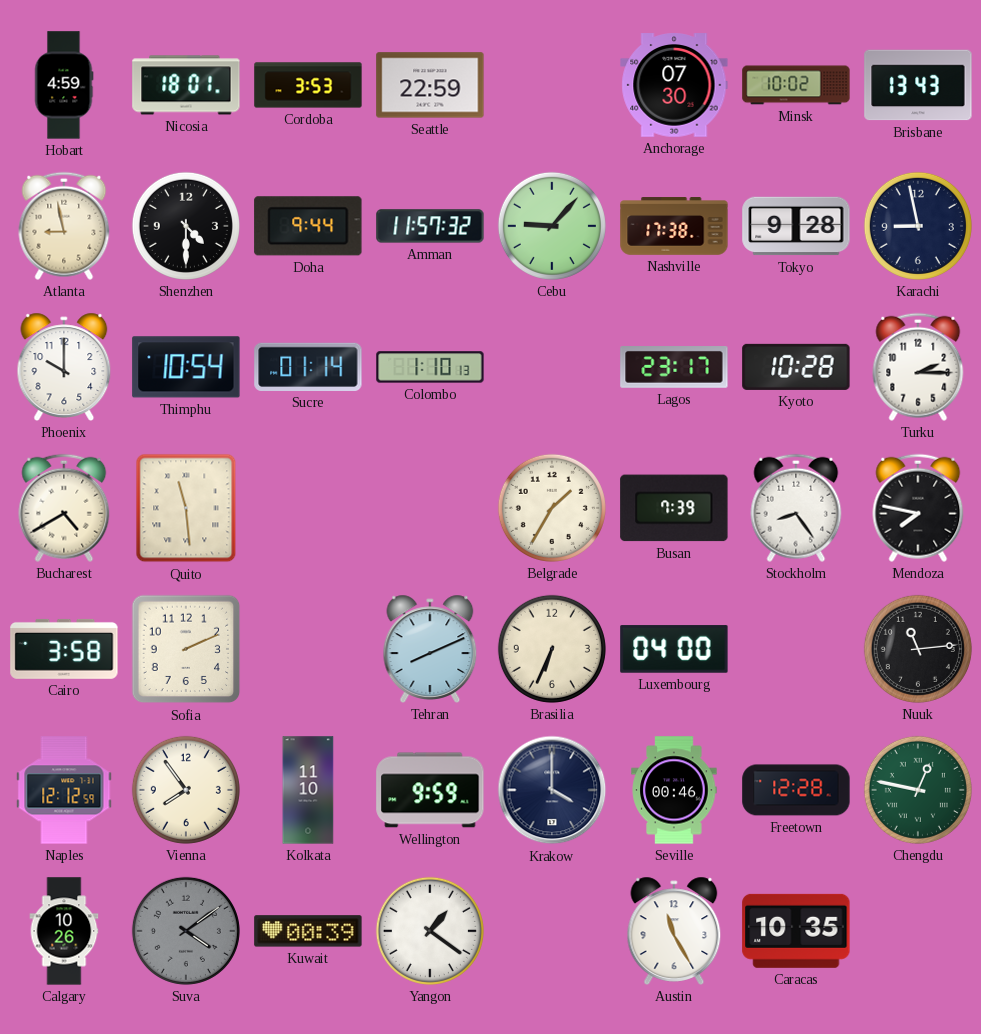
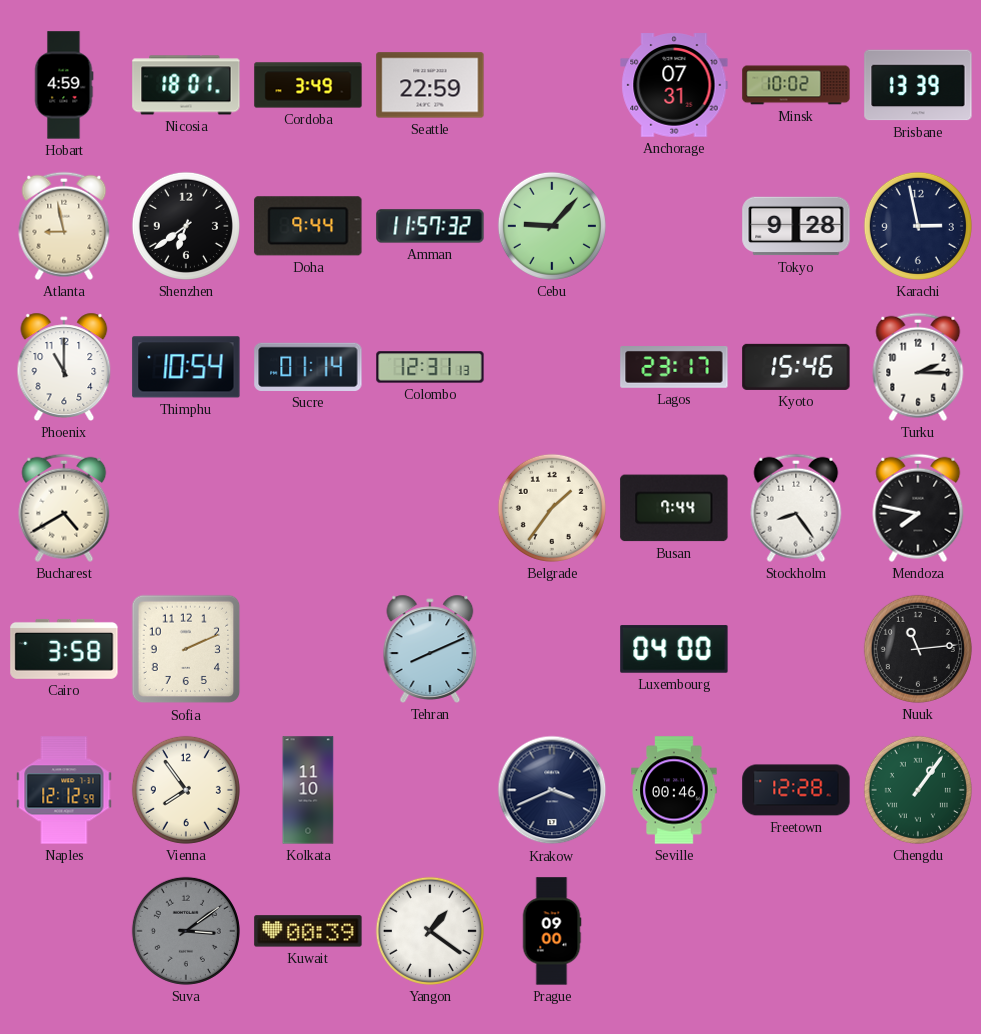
Cordoba: 3:53 -> 3:49
Anchorage: 07:30 -> 07:31
Brisbane: 13:43 -> 13:39
Shenzhen: 4:30 -> 6:39
Nashville: 17:38 -> none
Karachi: 8:58 -> 2:58
Phoenix: 10:00 -> 11:00
Colombo: 1:10 -> 12:31
Kyoto: 10:28 -> 15:46
Quito: 11:29 -> none
Belgrade: 1:35 -> 1:36
Busan: 7:39 -> 7:44
Brasilia: 6:34 -> none
Wellington: 9:59 -> none
Krakow: 4:00 -> 3:41
Chengdu: 12:47 -> 1:06
Calgary: 10:26 -> none
Suva: 4:09 -> 3:09
Prague: none -> 09:00
Austin: 11:25 -> none
Caracas: 10:35 -> none
